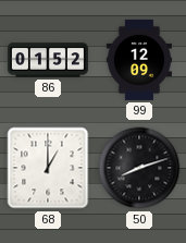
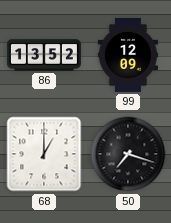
86: 01:52 -> 13:52
50: 8:12 -> 7:18
